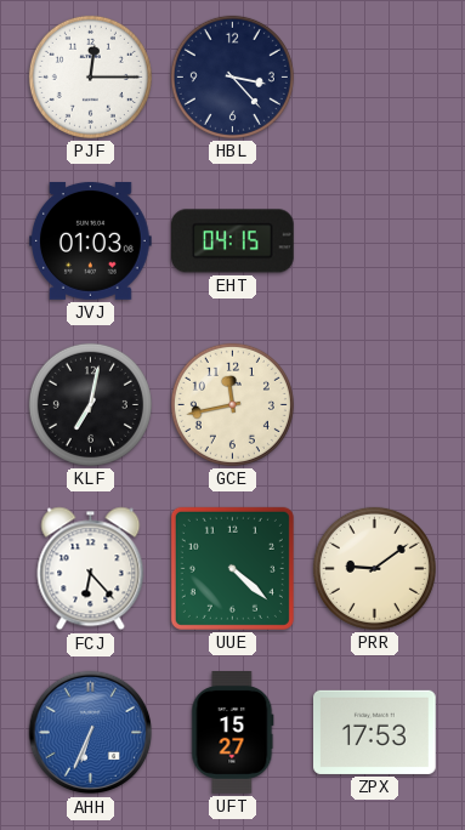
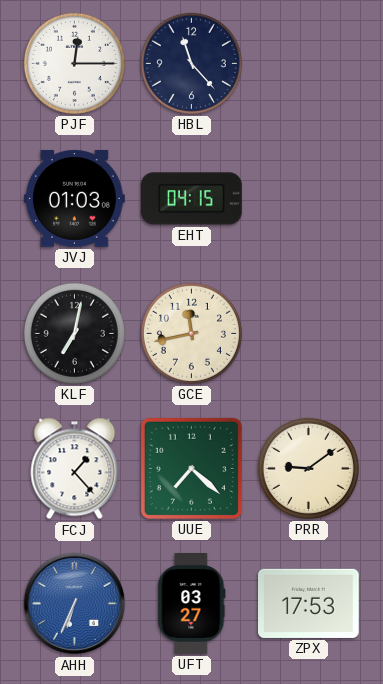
HBL: 3:23 -> 11:23
FCJ: 6:23 -> 1:23
UUE: 4:22 -> 7:22
UFT: 15:27 -> 03:27
